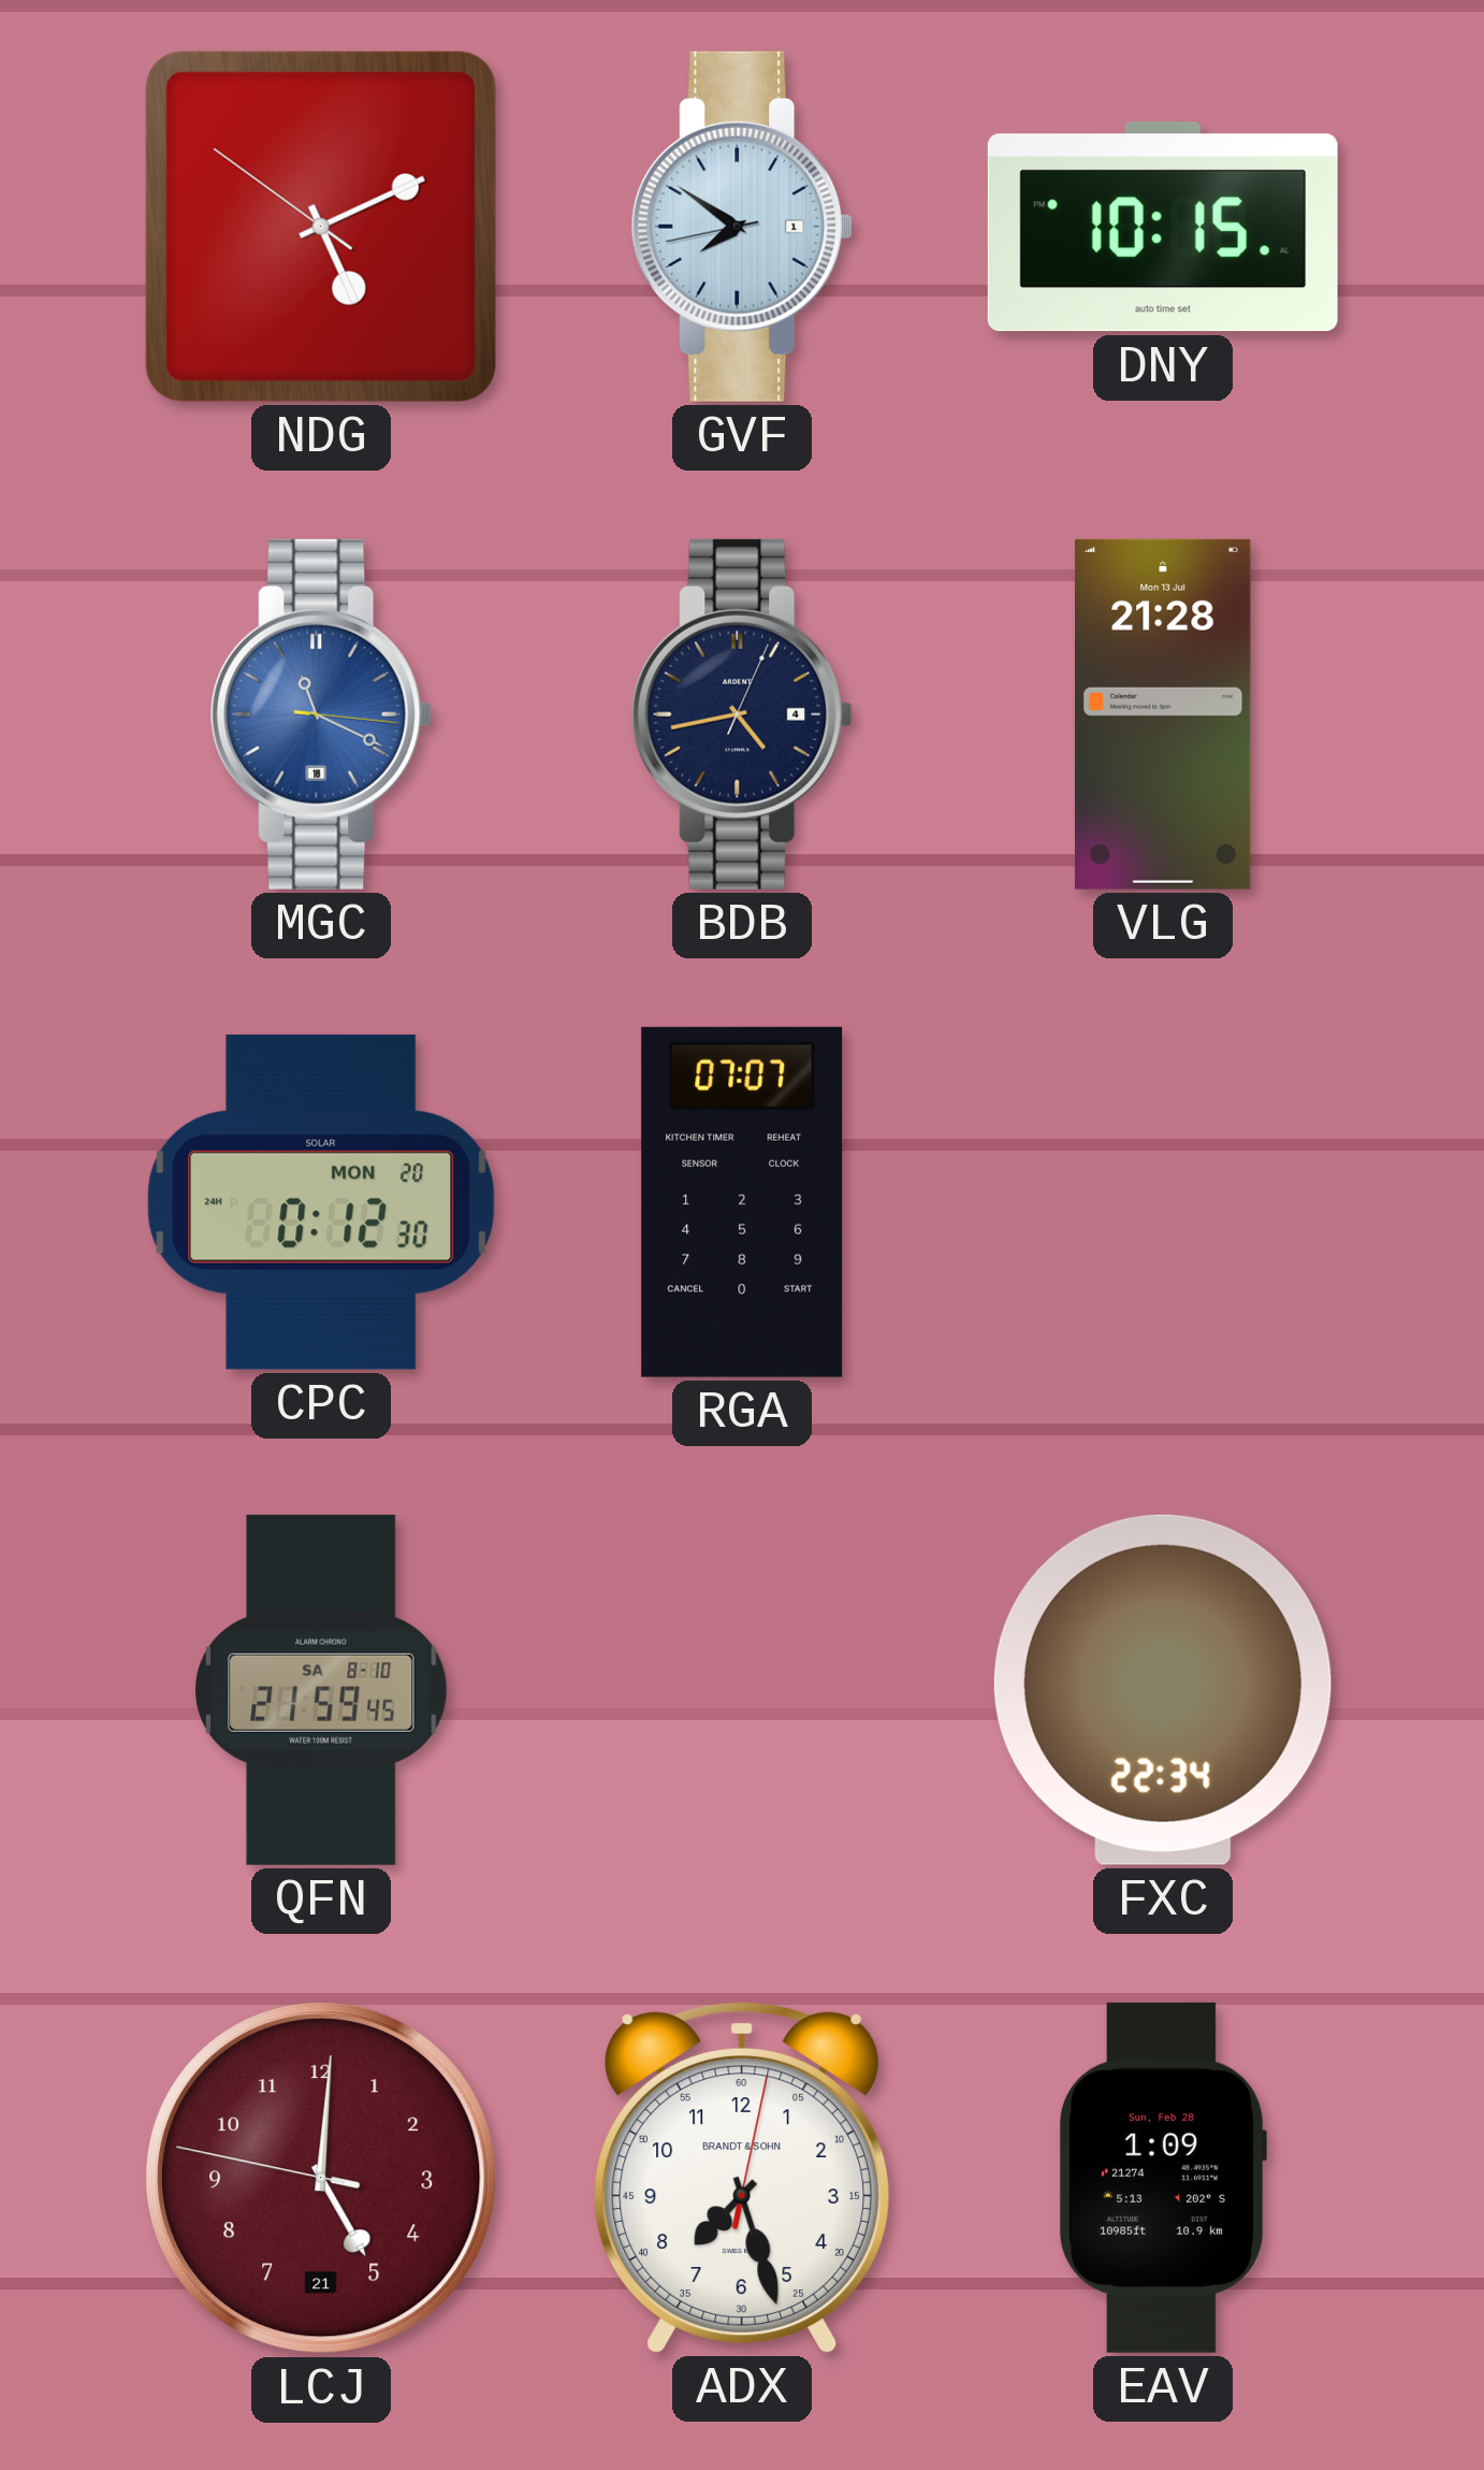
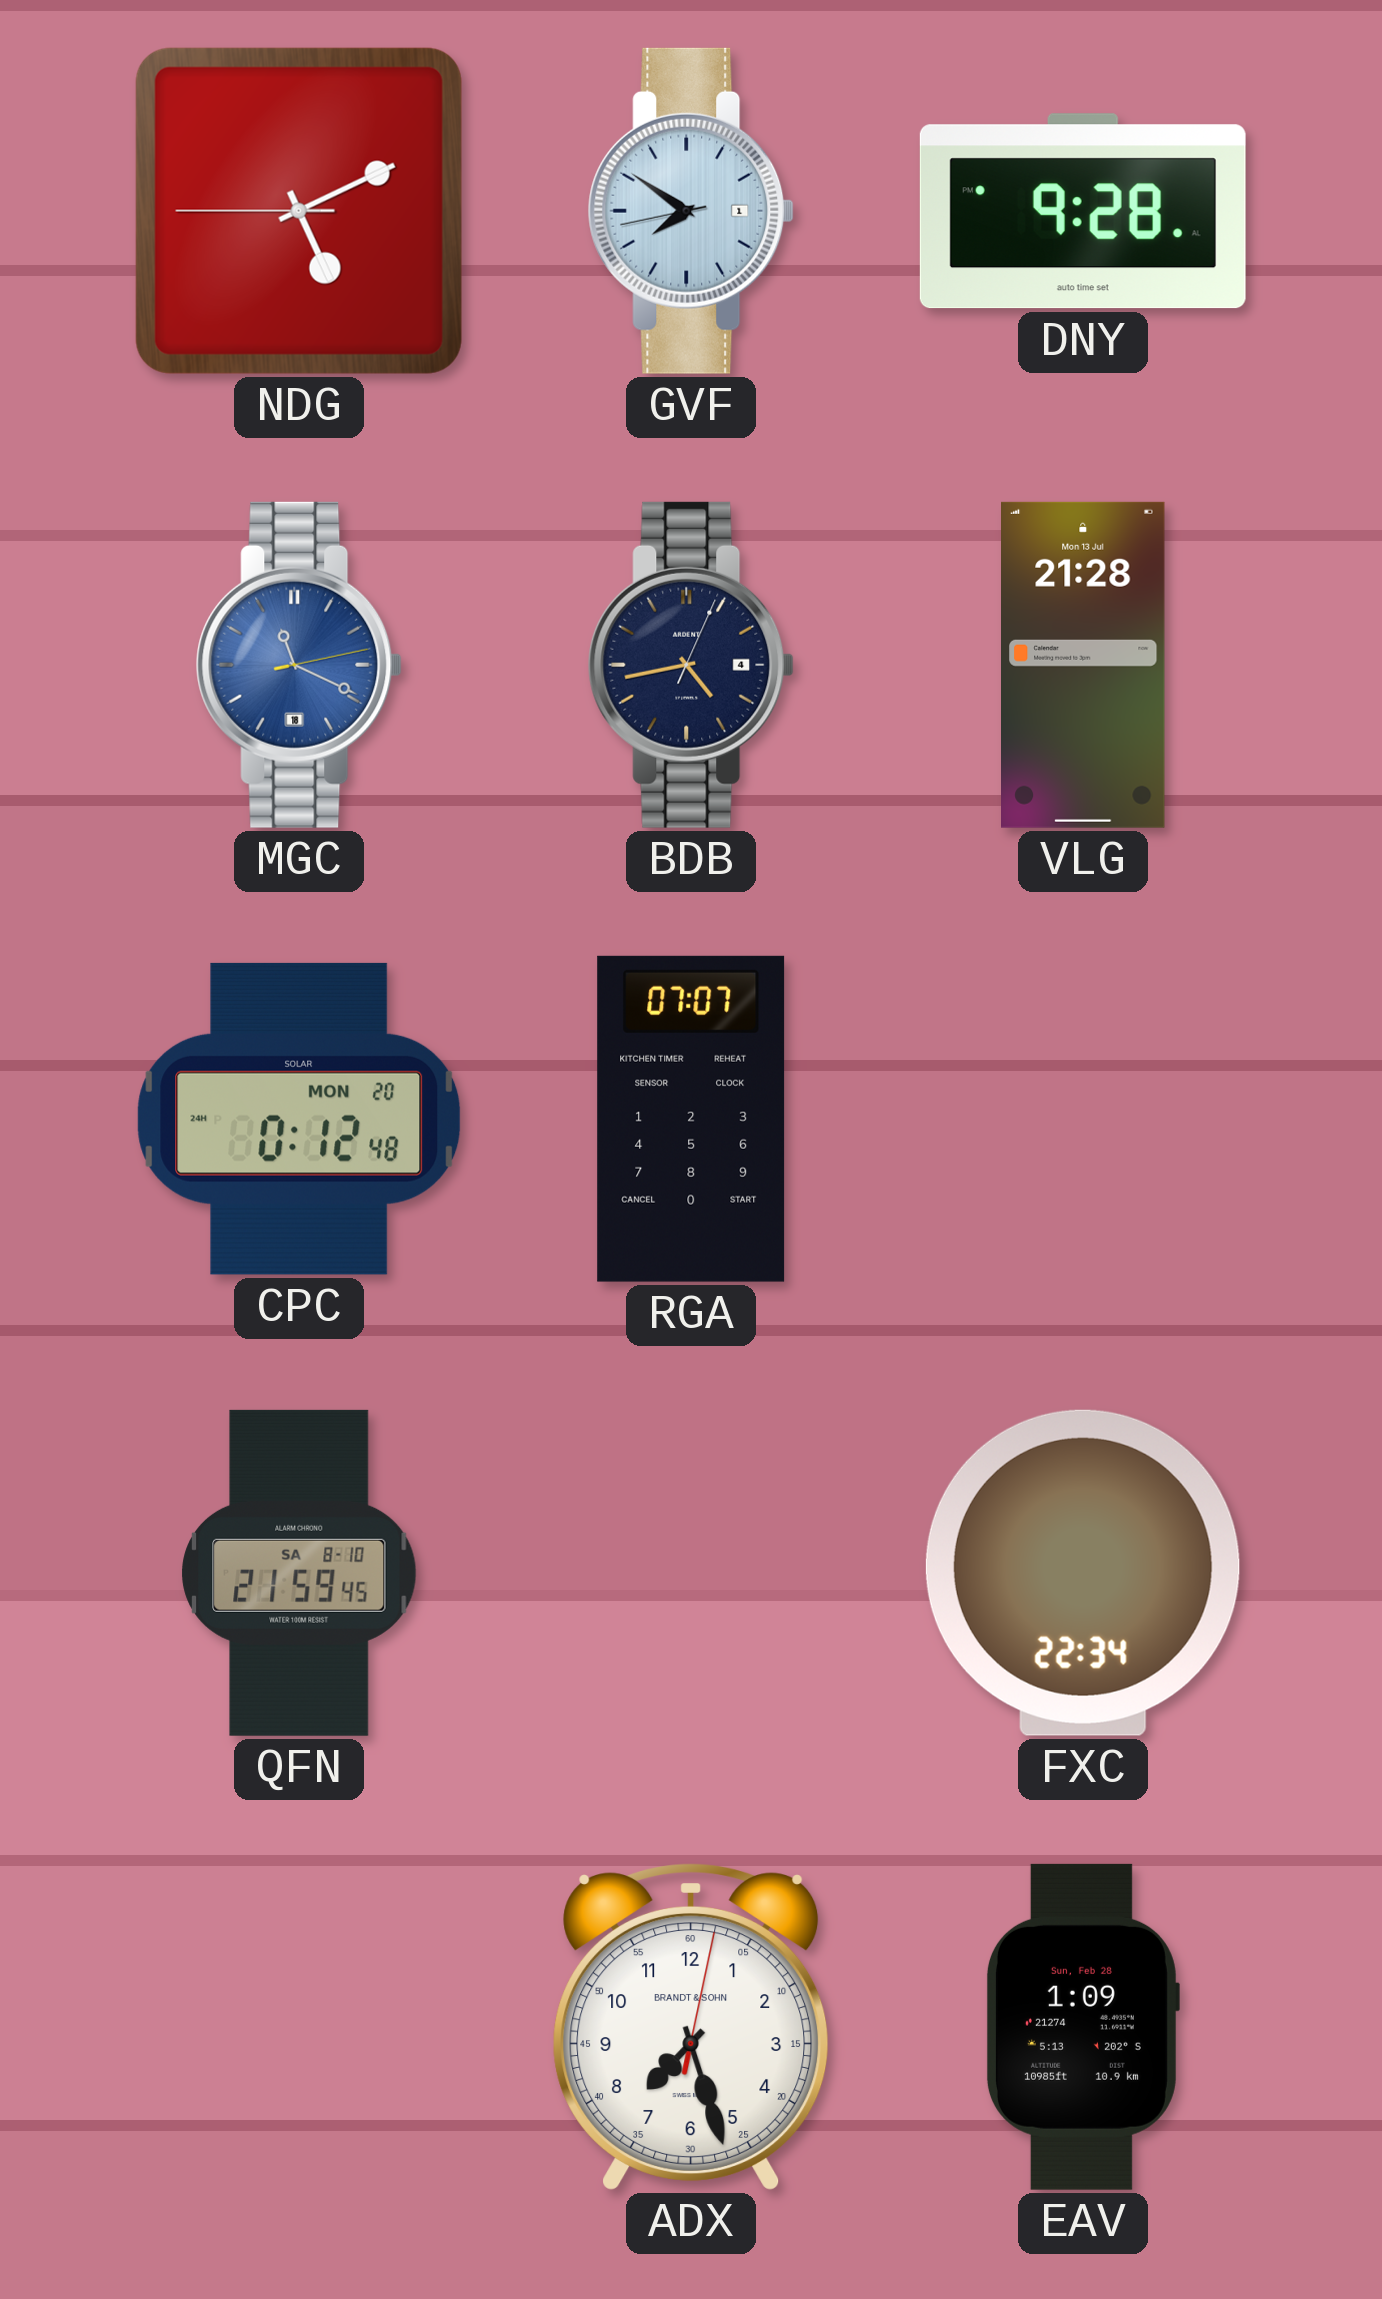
NDG: 5:10:51 -> 5:10:45
DNY: 10:15 -> 9:28
MGC: 11:19:16 -> 11:19:13
CPC: 0:12:30 -> 0:12:48
LCJ: 5:00 -> none
